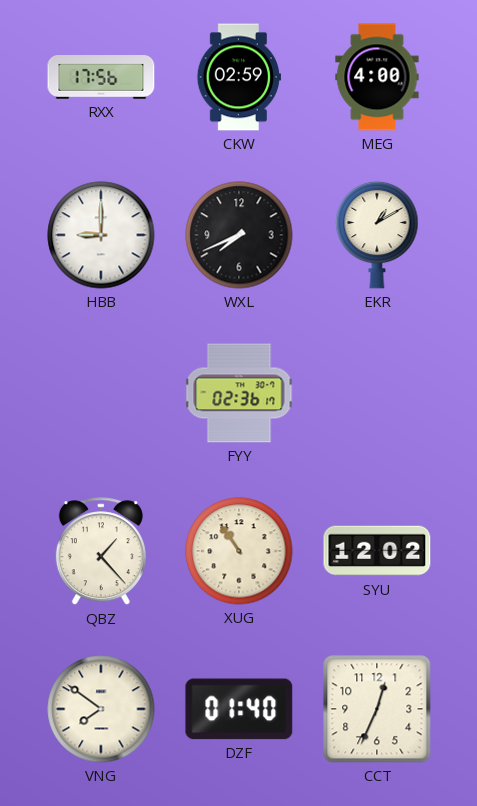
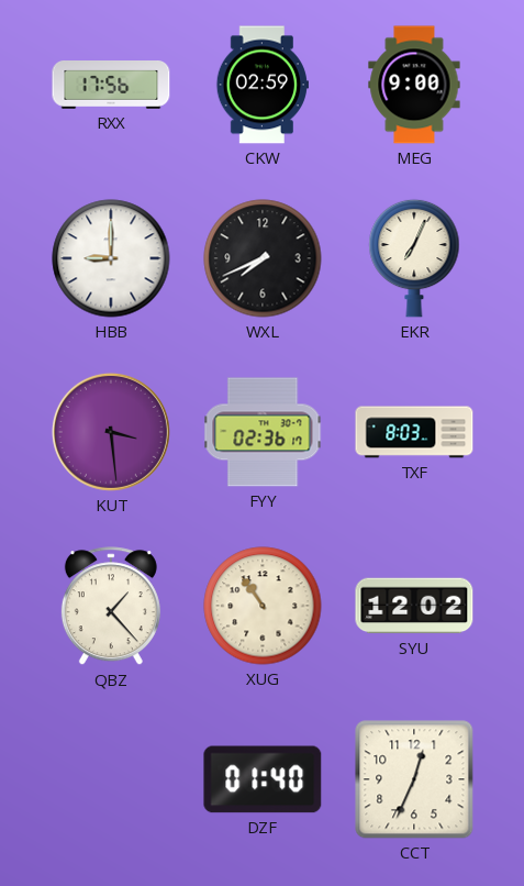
MEG: 4:00 -> 9:00
EKR: 1:10 -> 7:04
KUT: none -> 3:29
TXF: none -> 8:03
VNG: 7:51 -> none
